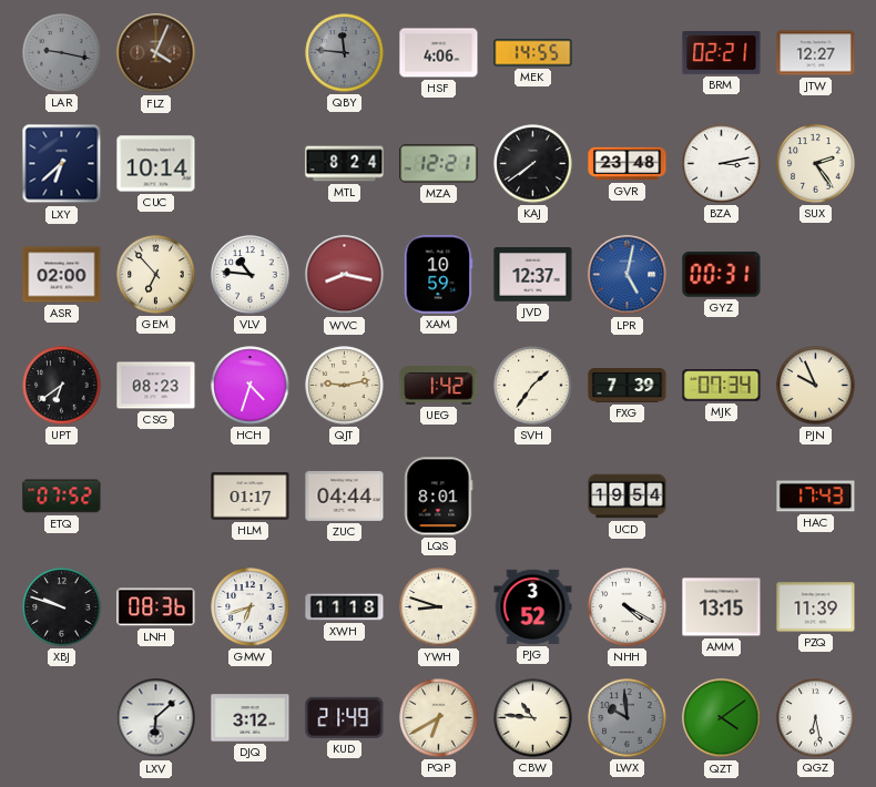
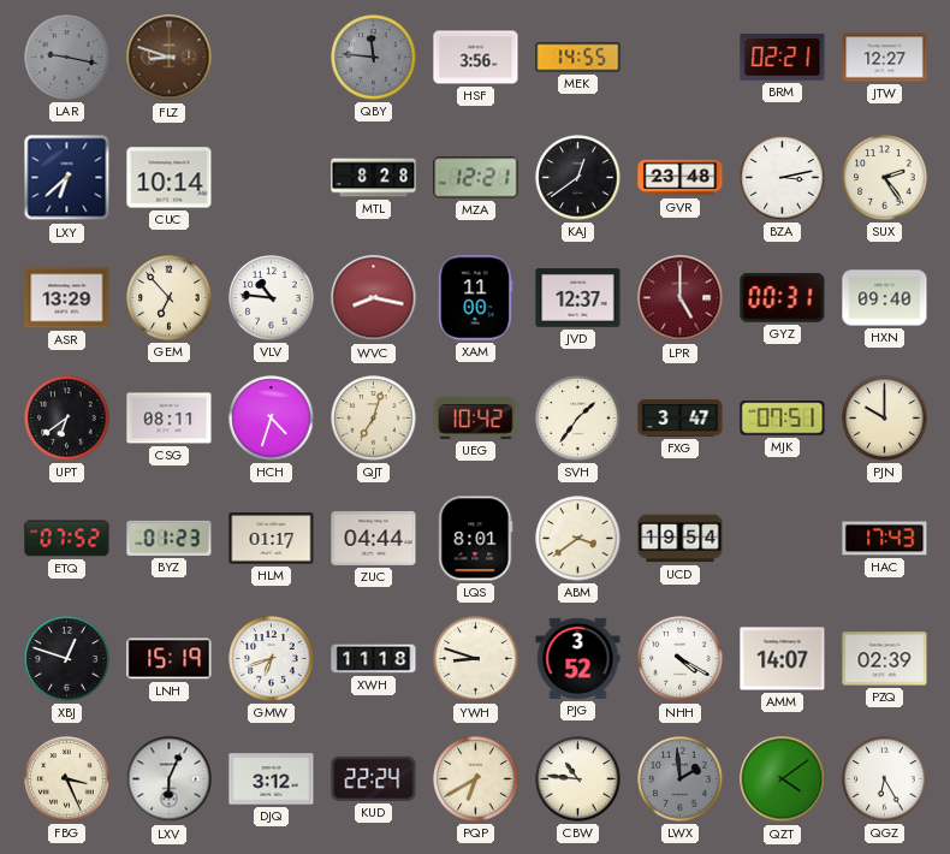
FLZ: 4:04 -> 8:48
HSF: 4:06 -> 3:56
MTL: 8:24 -> 8:28
KAJ: 7:39 -> 12:39
ASR: 02:00 -> 13:29
XAM: 10:59 -> 11:00
LPR: 5:02 -> 5:00
LPR dial: blue -> burgundy
HXN: none -> 09:40
CSG: 08:23 -> 08:11
QJT: 9:13 -> 7:03
UEG: 1:42 -> 10:42
FXG: 7:39 -> 3:47
MJK: 07:34 -> 07:51
PJN: 9:56 -> 10:00
BYZ: none -> 01:23
ABM: none -> 3:39
XBJ: 9:48 -> 12:48
LNH: 08:36 -> 15:19
AMM: 13:15 -> 14:07
PZQ: 11:39 -> 02:39
FBG: none -> 3:26
LXV: 6:08 -> 6:04
KUD: 21:49 -> 22:24
LWX: 9:59 -> 1:59
QGZ: 6:28 -> 6:25
